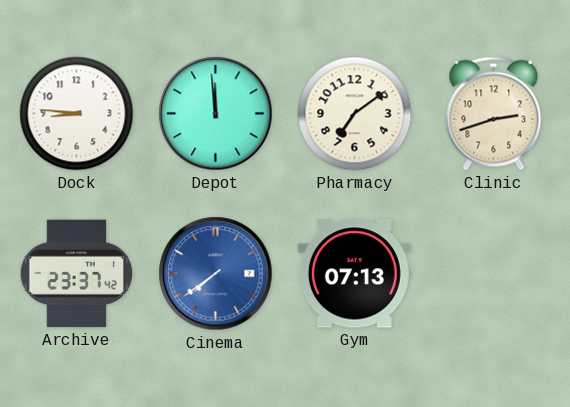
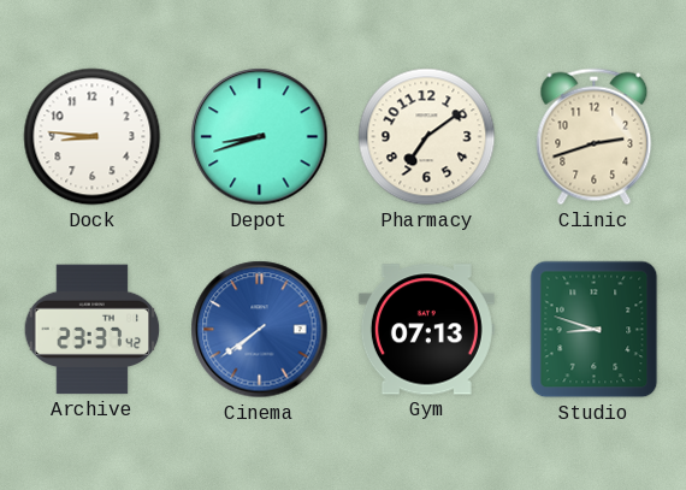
Depot: 11:59 -> 8:42
Studio: none -> 8:48
